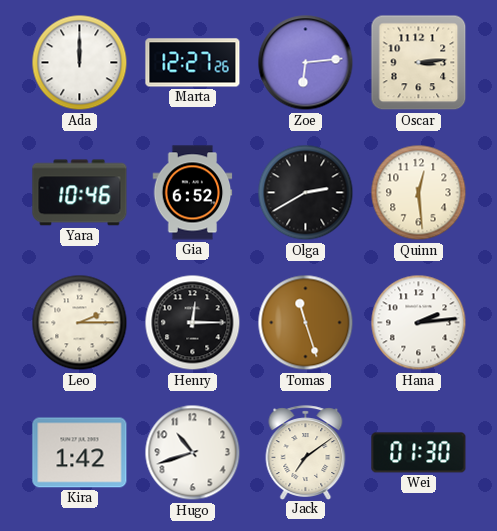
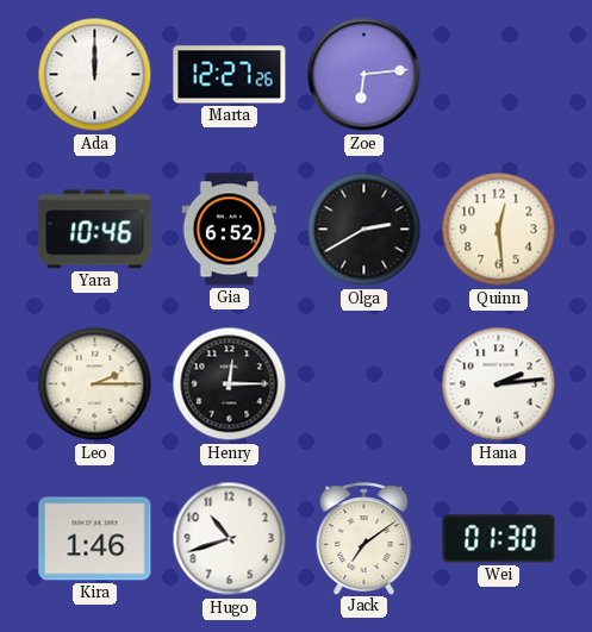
Oscar: 3:14 -> none
Tomas: 11:27 -> none
Kira: 1:42 -> 1:46
